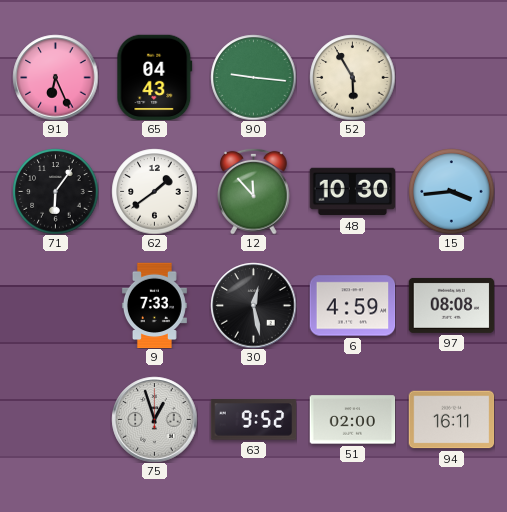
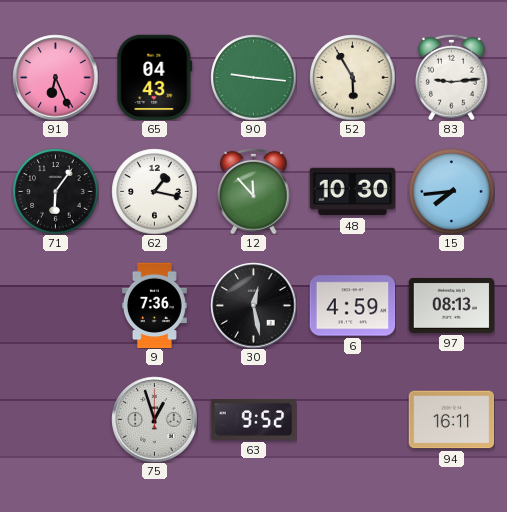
83: none -> 9:14
62: 1:39 -> 1:17
15: 3:44 -> 7:44
9: 7:33 -> 7:36
97: 08:08 -> 08:13
51: 02:00 -> none
